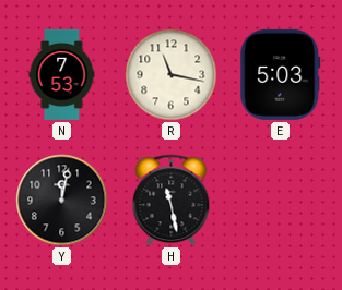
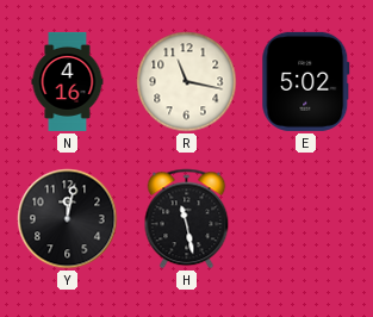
N: 7:53 -> 4:16
E: 5:03 -> 5:02
